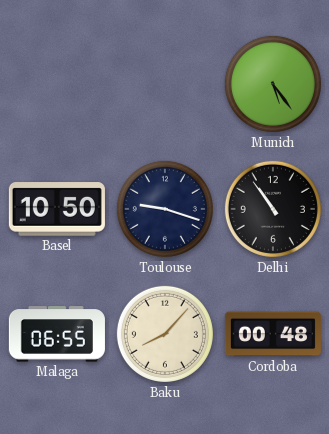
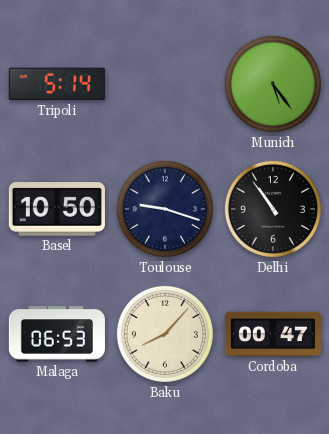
Tripoli: none -> 5:14
Malaga: 06:55 -> 06:53
Cordoba: 00:48 -> 00:47
